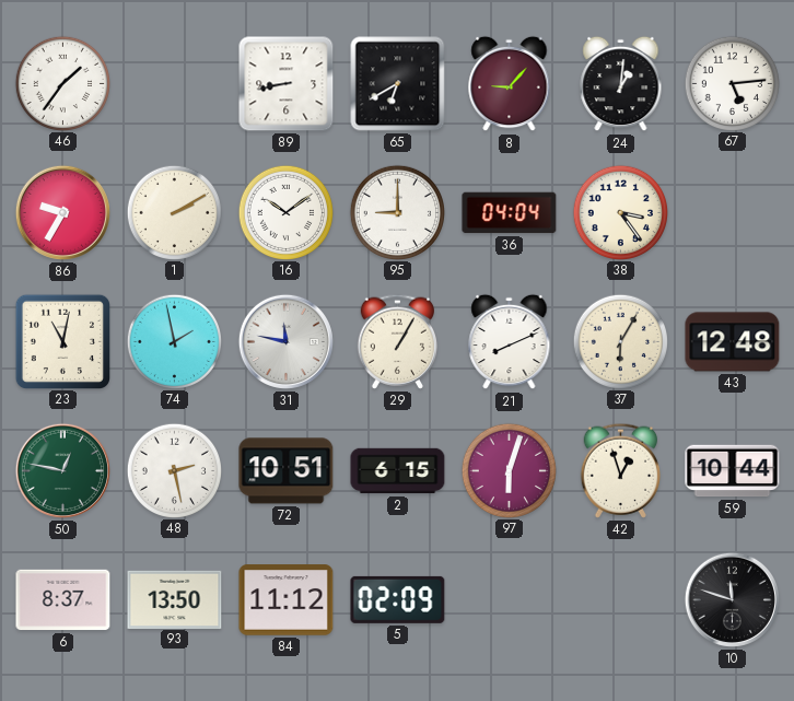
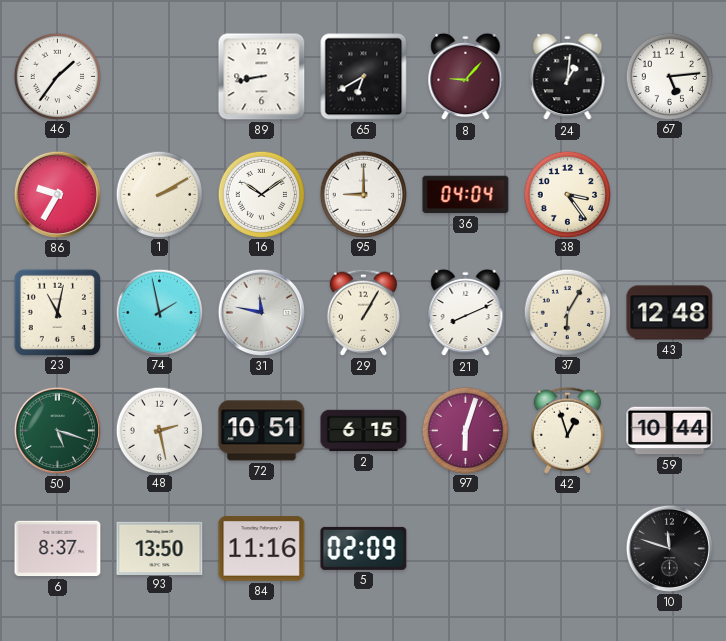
50: 12:47 -> 5:18
84: 11:12 -> 11:16
